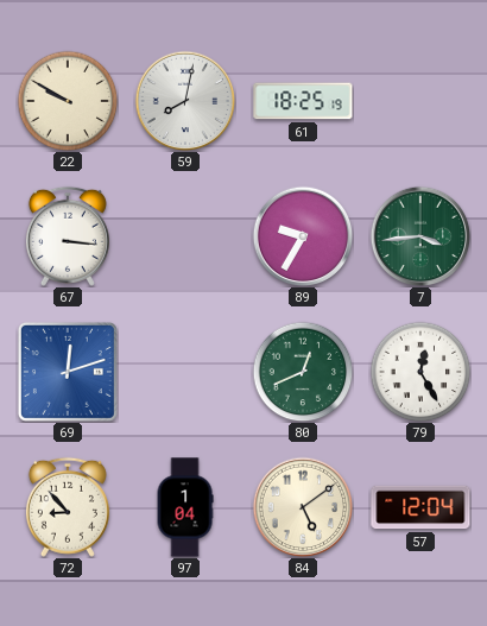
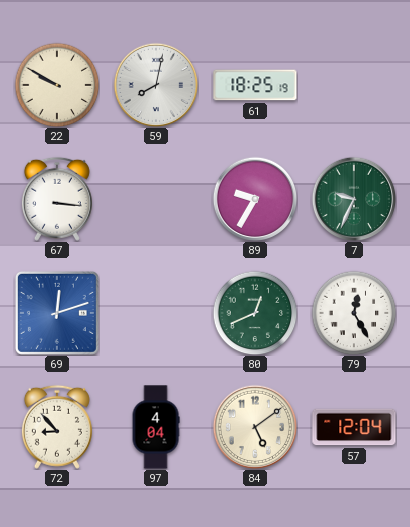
7: 3:44 -> 9:34
97: 1:04 -> 4:04
